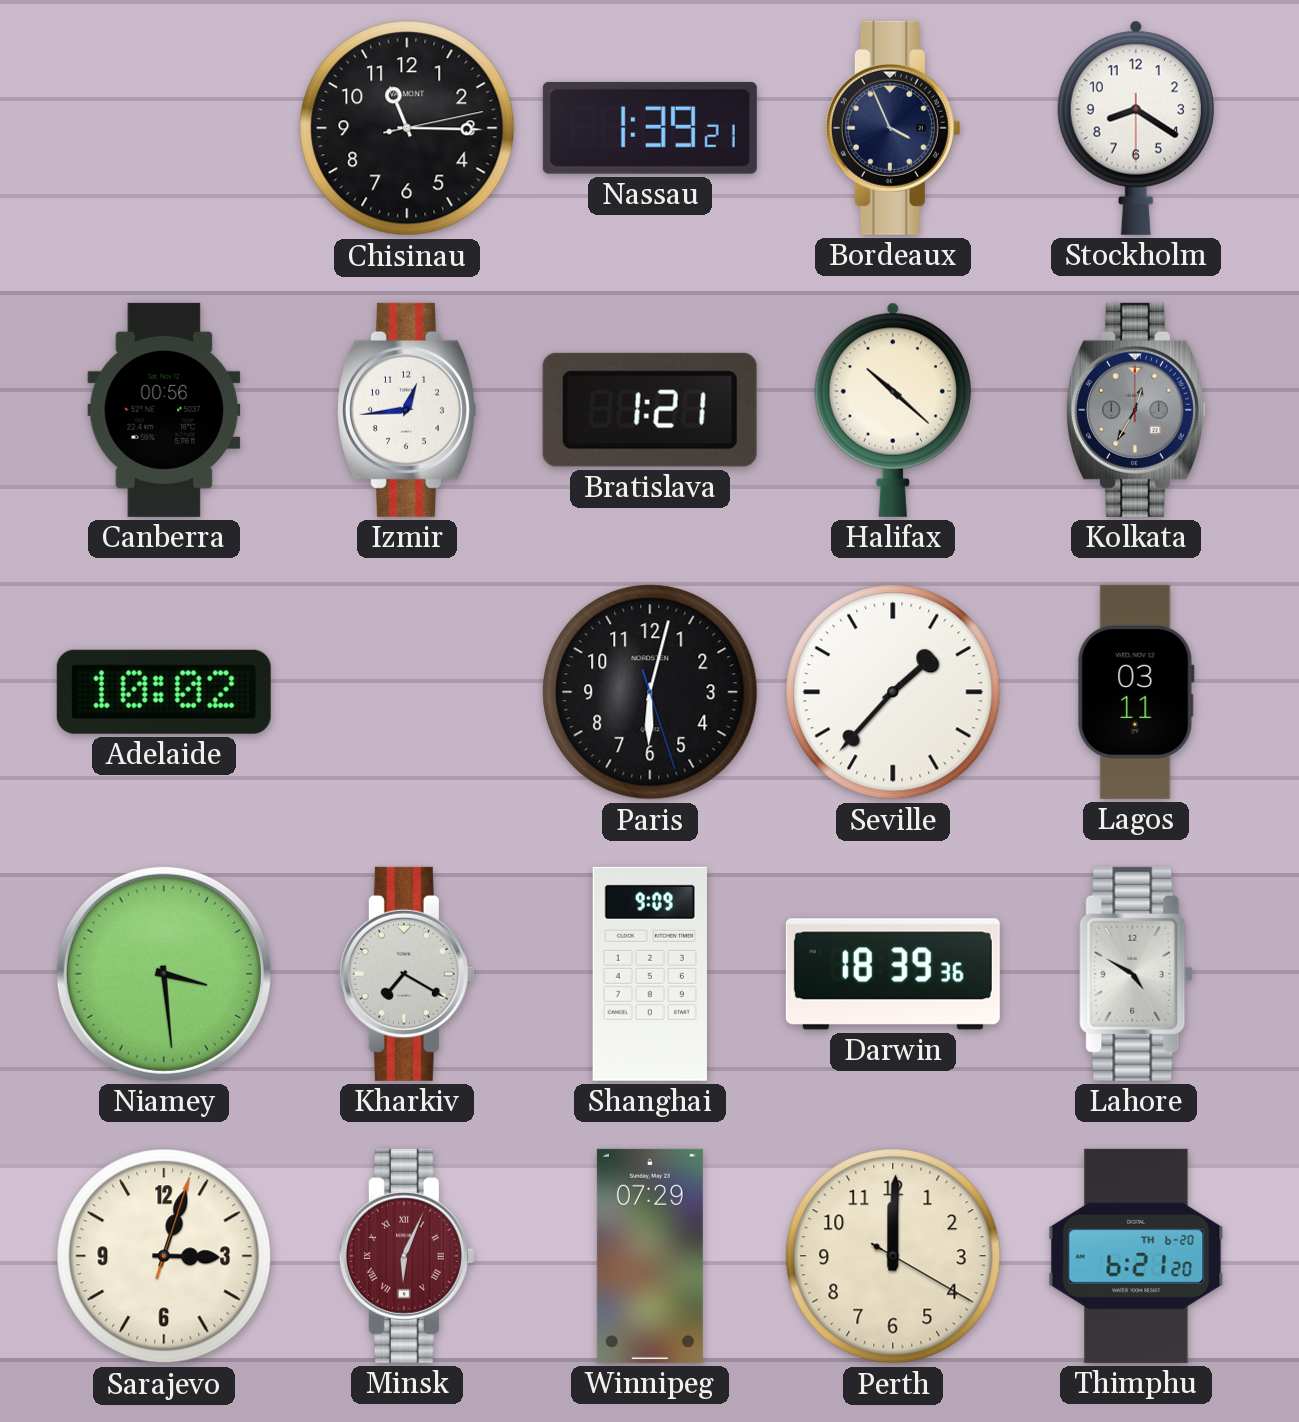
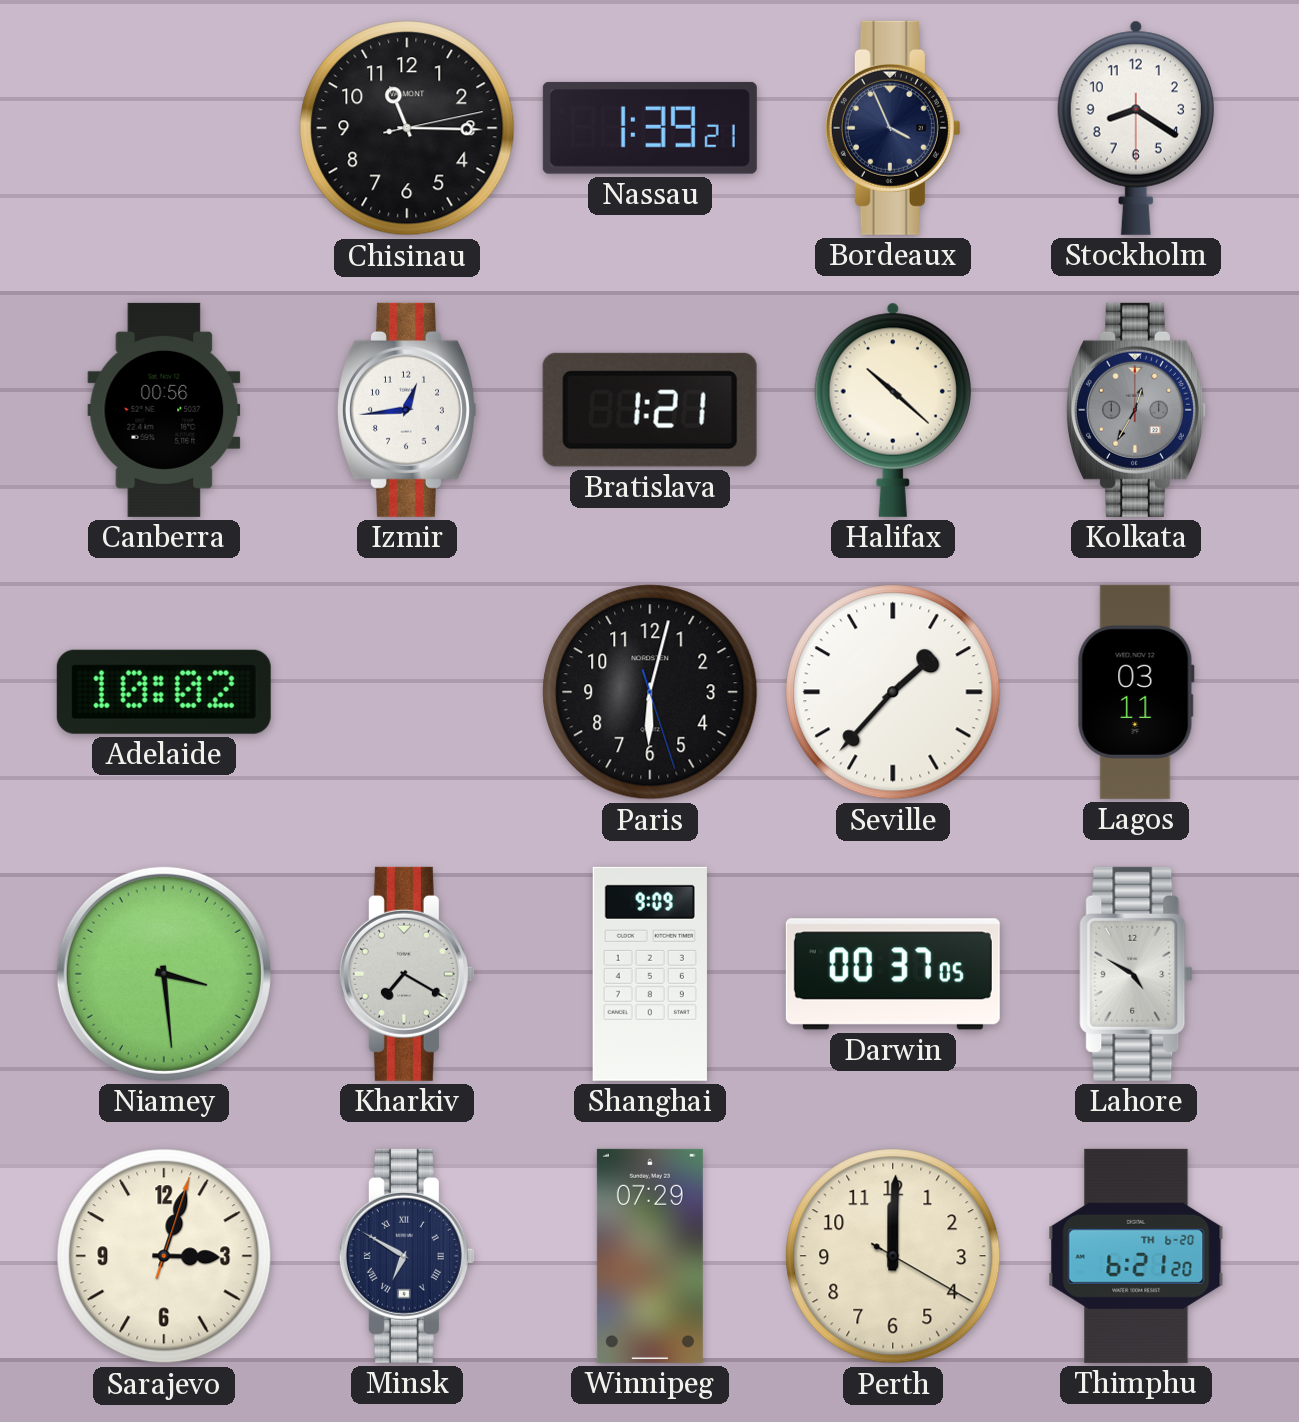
Darwin: 18:39 -> 00:37
Minsk: 6:04 -> 6:50
Minsk dial: burgundy -> navy
